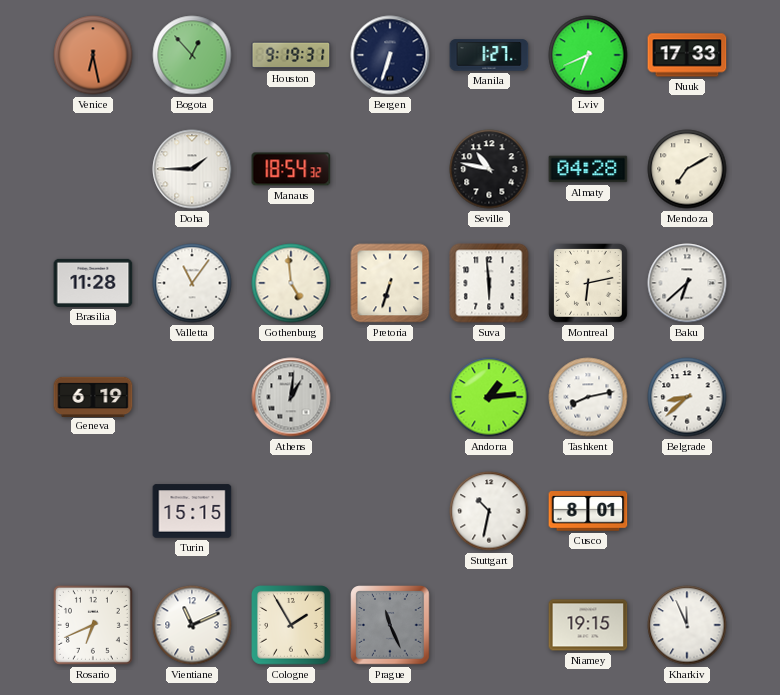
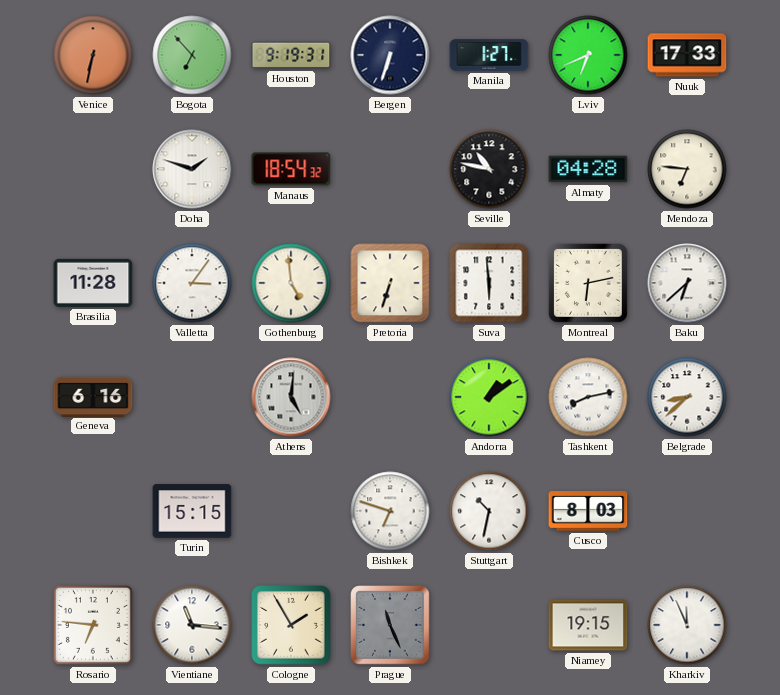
Venice: 6:28 -> 6:32
Bogota: 12:53 -> 6:53
Doha: 1:45 -> 1:48
Mendoza: 7:10 -> 6:46
Valletta: 11:06 -> 3:06
Geneva: 6:19 -> 6:16
Athens: 1:01 -> 5:01
Andorra: 1:14 -> 1:09
Bishkek: none -> 6:48
Cusco: 8:01 -> 8:03
Rosario: 6:41 -> 6:46
Vientiane: 11:11 -> 11:16
